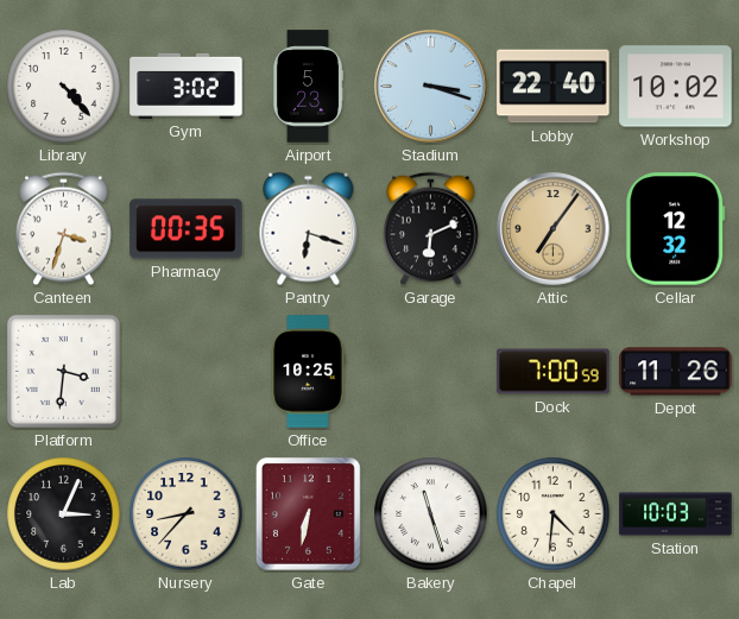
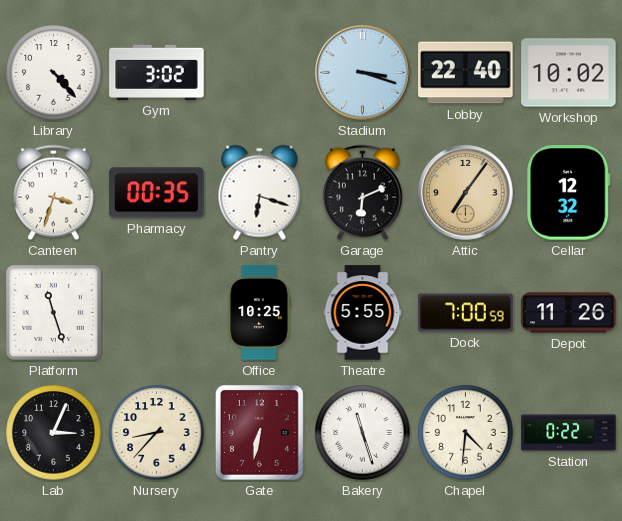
Airport: 5:23 -> none
Platform: 3:31 -> 11:27
Theatre: none -> 5:55
Station: 10:03 -> 0:22
